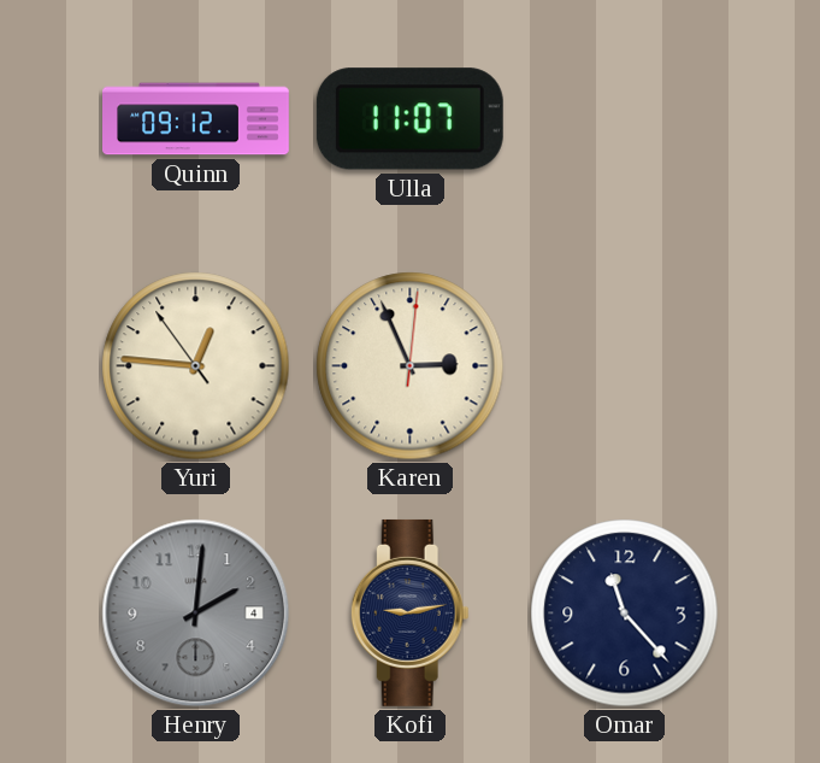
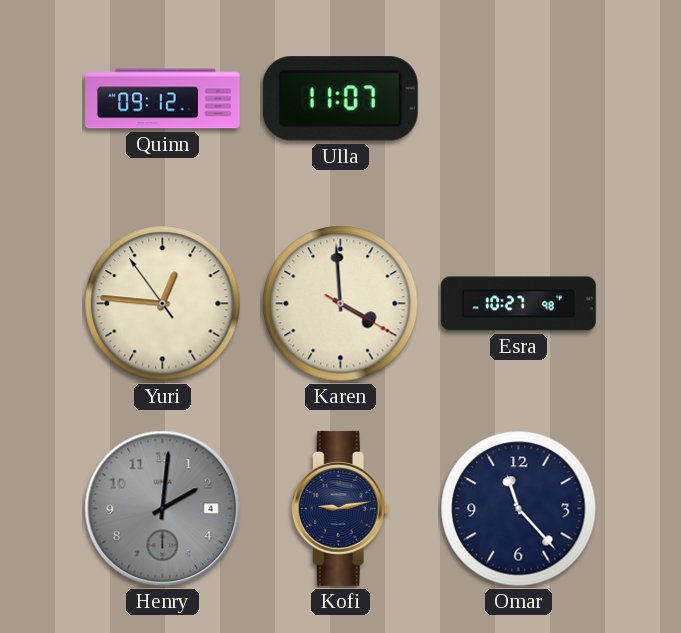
Karen: 2:56 -> 3:59
Esra: none -> 10:27
